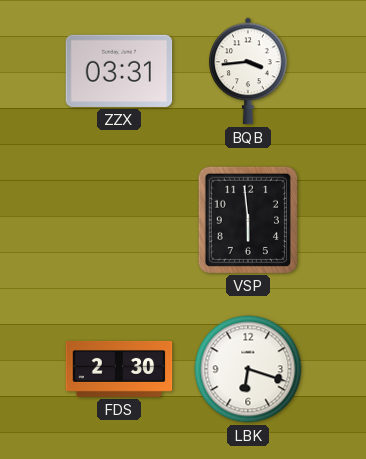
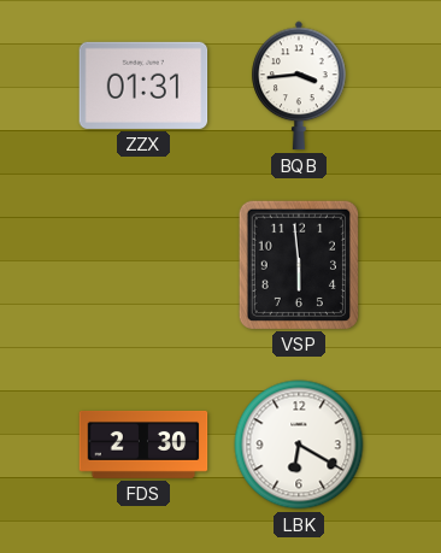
ZZX: 03:31 -> 01:31
LBK: 6:18 -> 6:20
